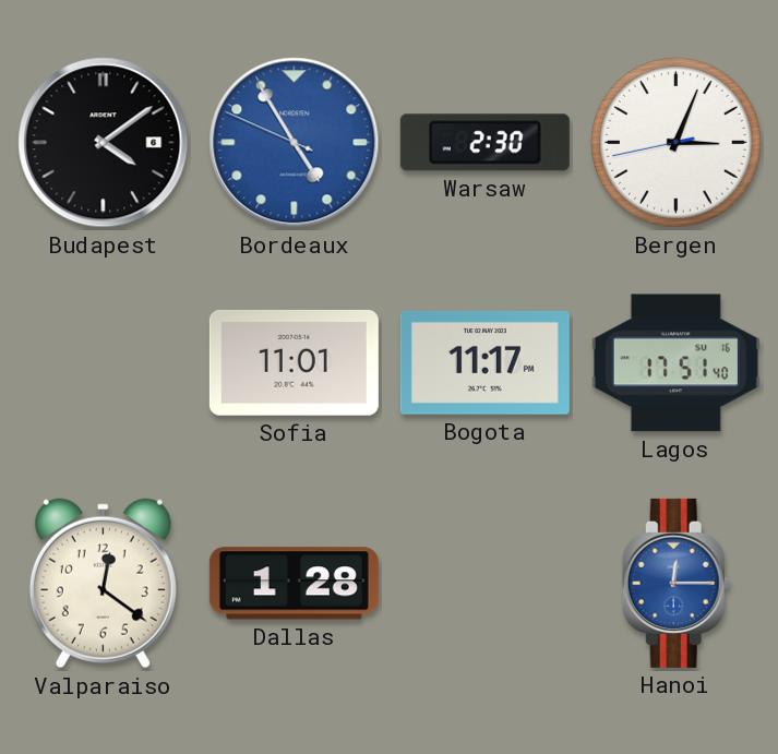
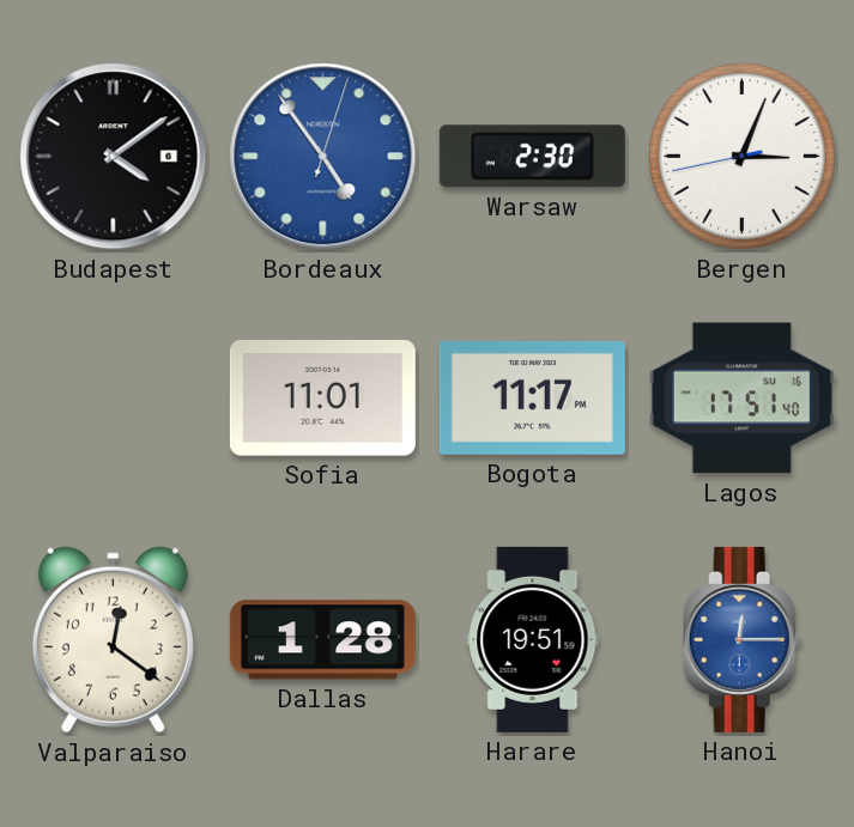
Bordeaux: 4:54:49 -> 4:54:03
Harare: none -> 19:51
